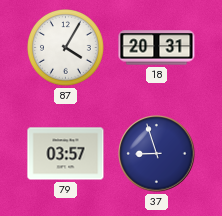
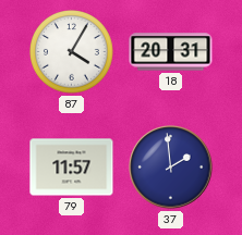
79: 03:57 -> 11:57
37: 8:57 -> 1:59
